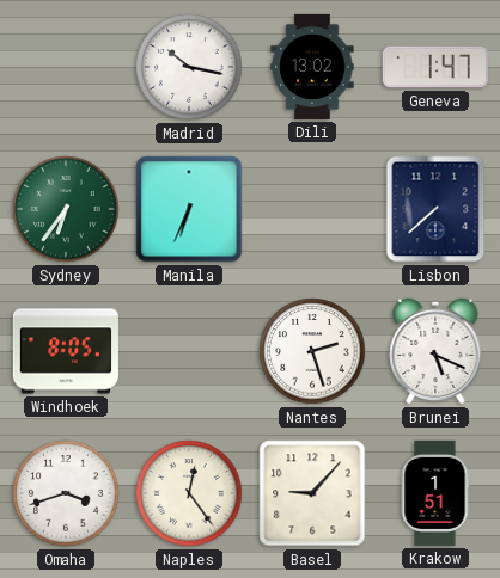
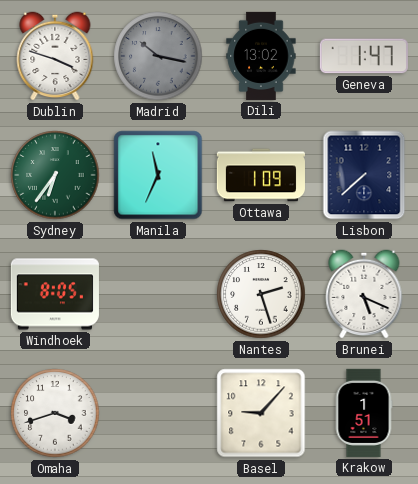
Dublin: none -> 3:48
Madrid dial: white -> grey
Manila: 6:34 -> 11:34
Ottawa: none -> 1:09
Naples: 12:24 -> none
